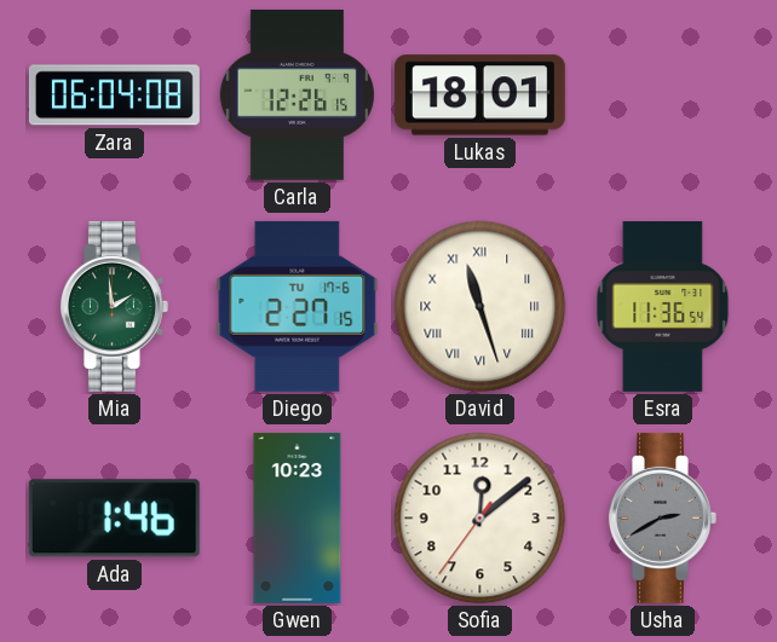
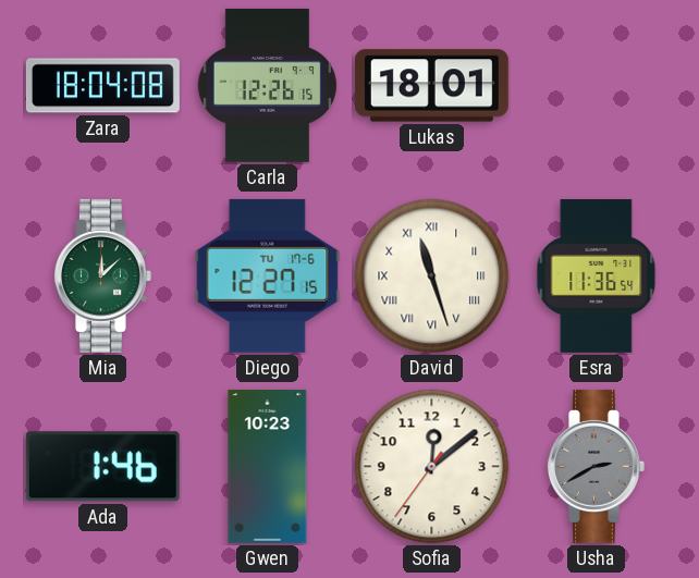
Zara: 06:04 -> 18:04
Mia: 1:59 -> 12:08
Diego: 2:27 -> 12:27
